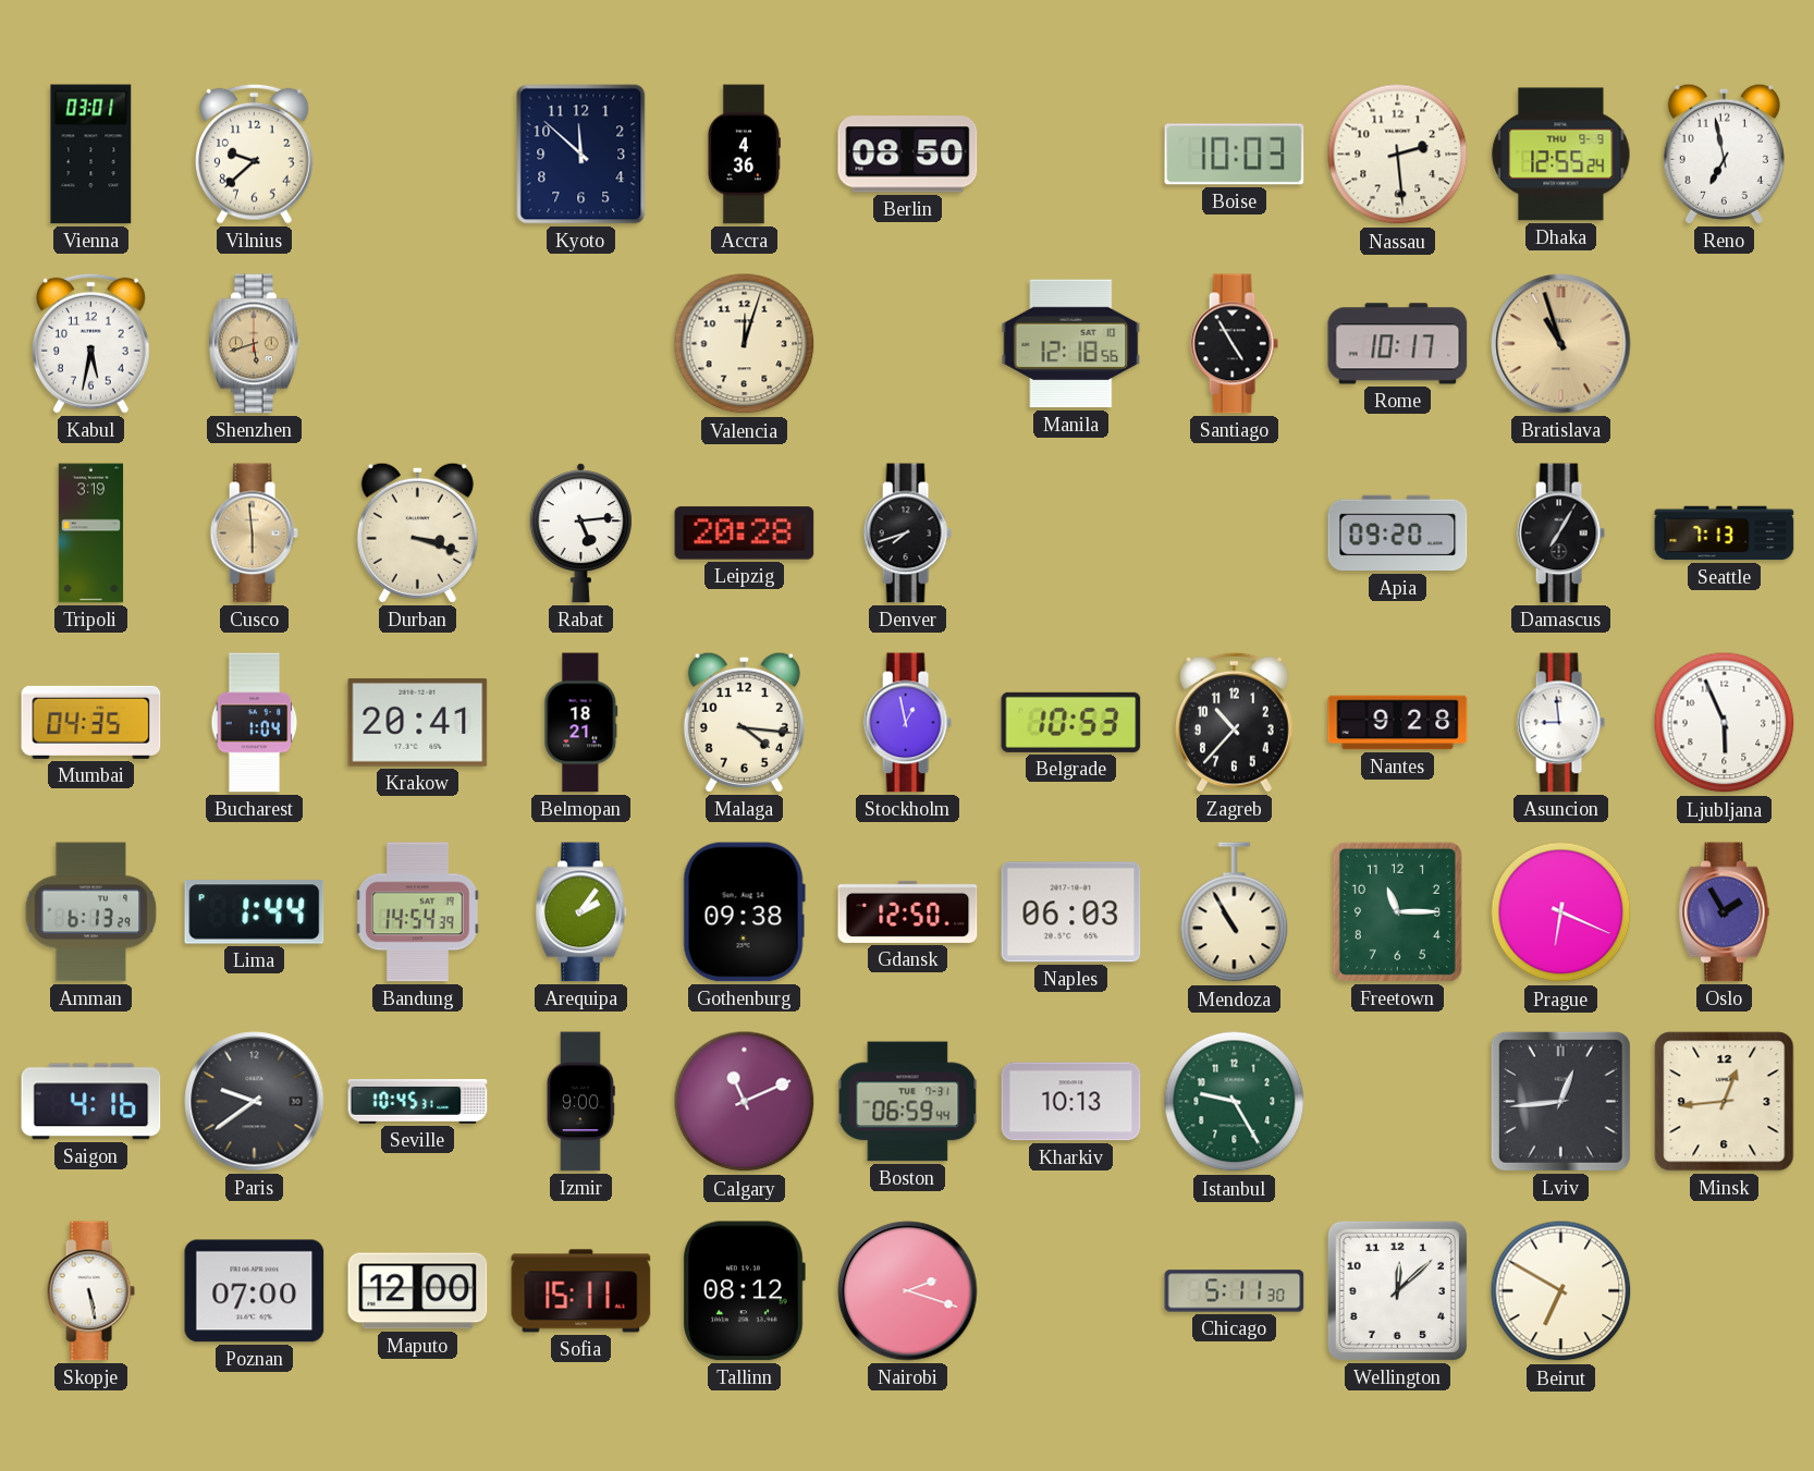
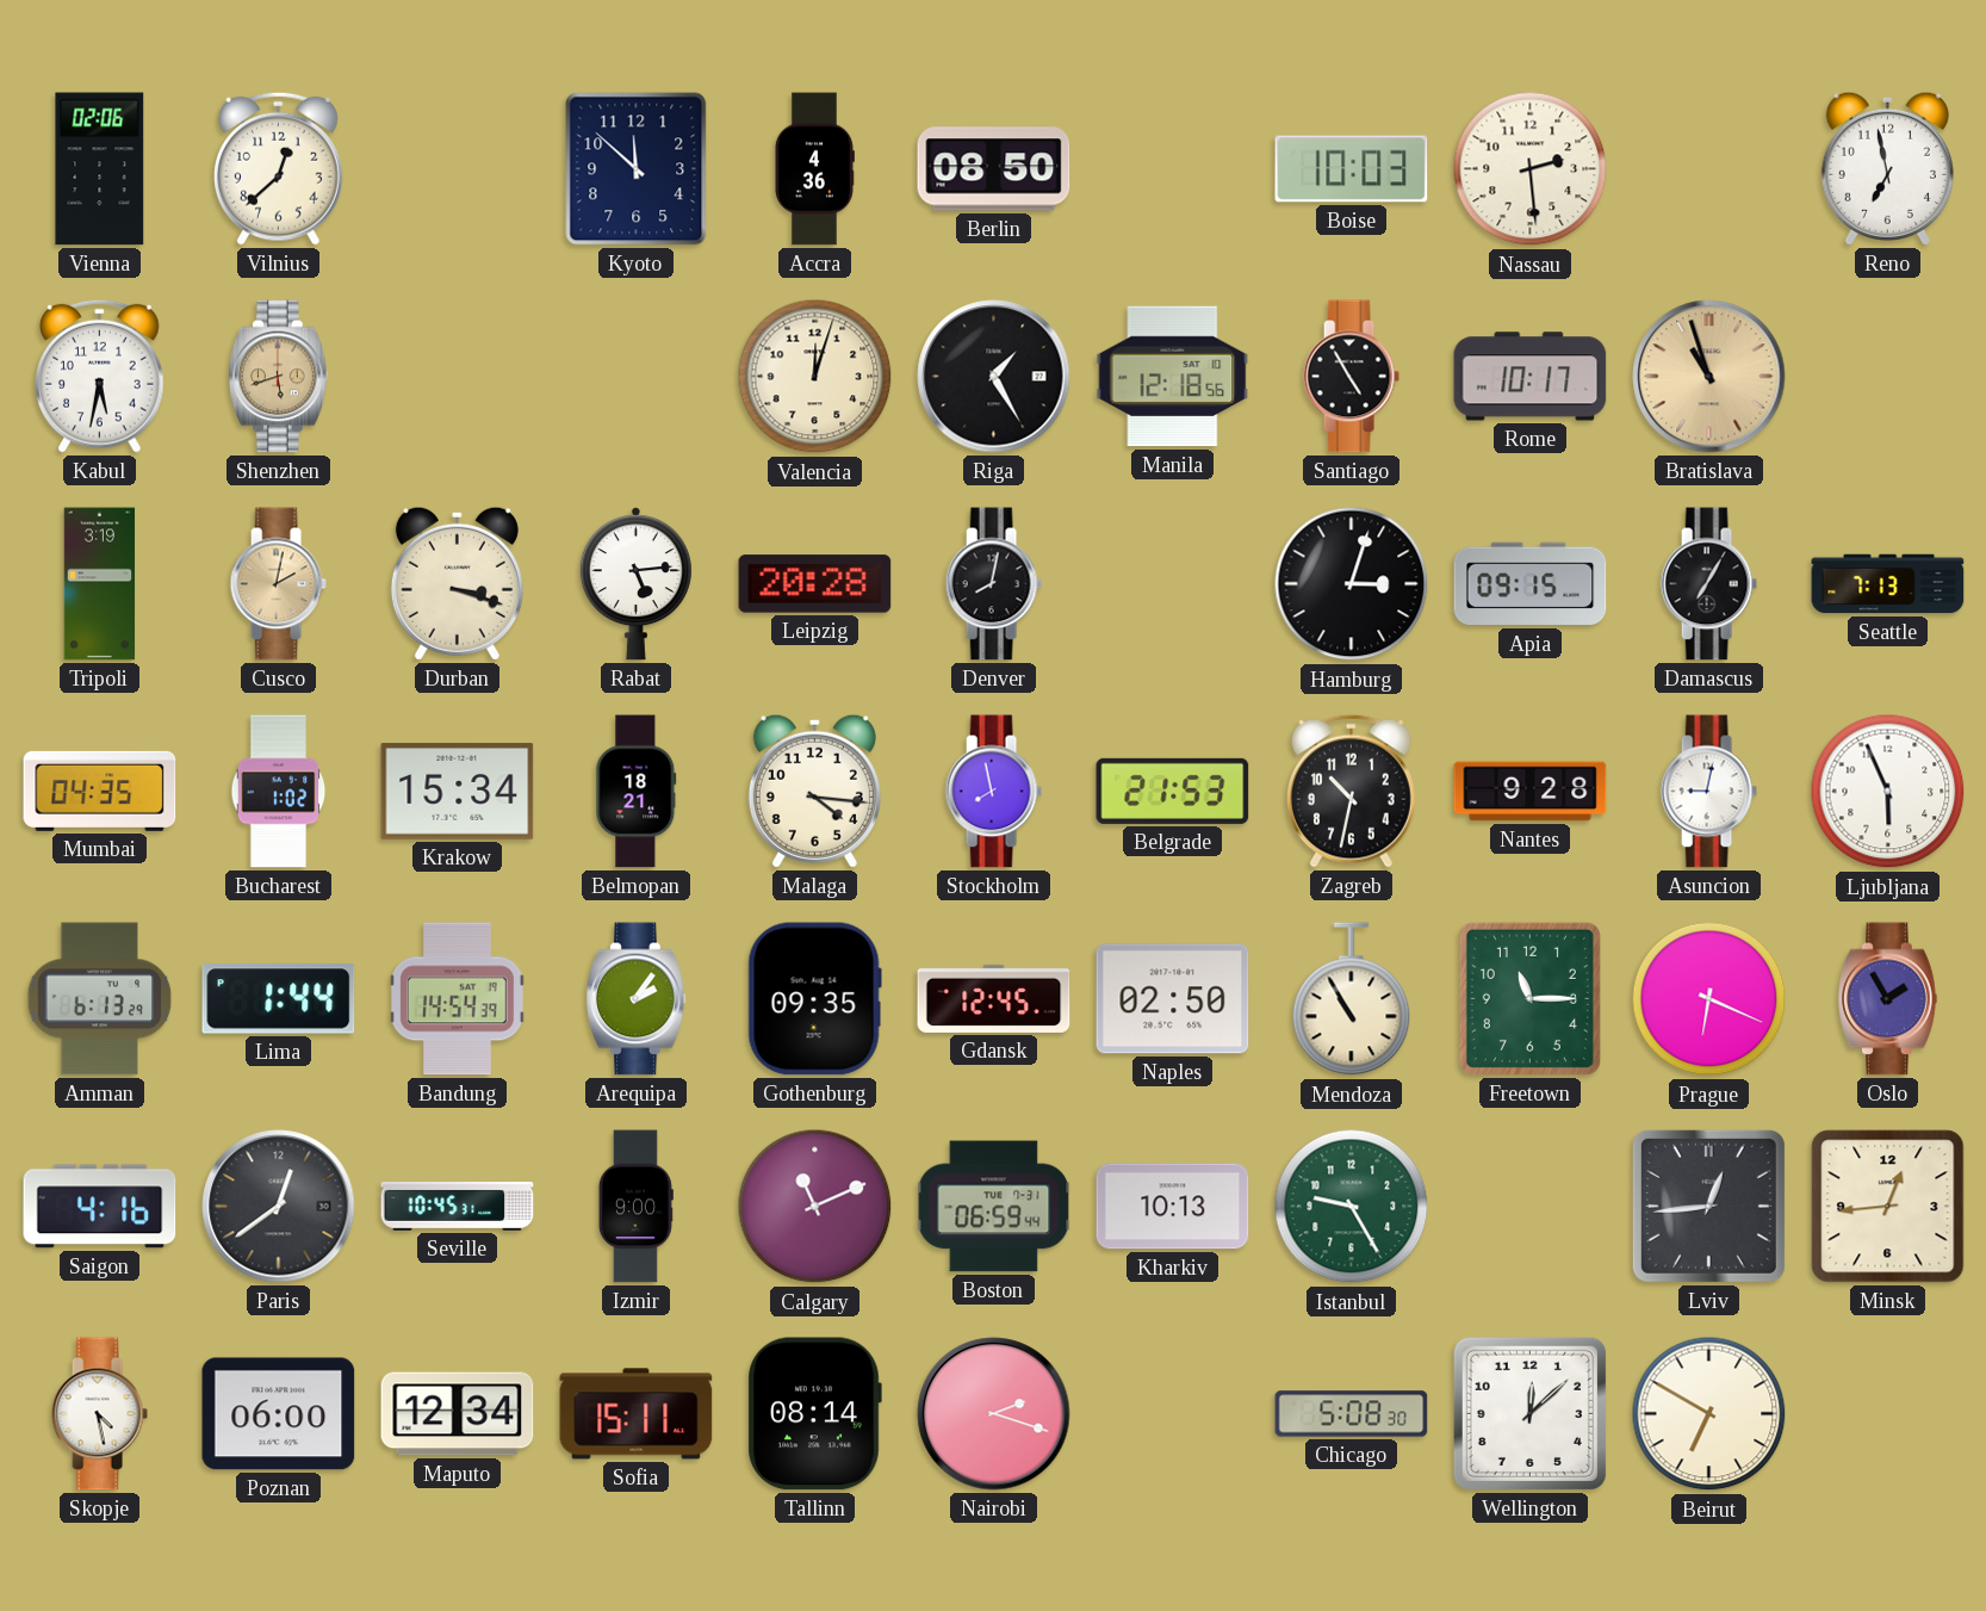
Vienna: 03:01 -> 02:06
Vilnius: 9:38 -> 12:38
Dhaka: 12:55 -> none
Riga: none -> 1:25
Cusco: 5:59 -> 2:02
Denver: 7:42 -> 8:02
Hamburg: none -> 3:03
Apia: 09:20 -> 09:15
Bucharest: 1:04 -> 1:02
Krakow: 20:41 -> 15:34
Stockholm: 12:58 -> 7:58
Belgrade: 10:53 -> 21:53
Zagreb: 10:37 -> 10:32
Asuncion: 8:59 -> 9:02
Gothenburg: 09:38 -> 09:35
Gdansk: 12:50 -> 12:45
Naples: 06:03 -> 02:50
Paris: 9:39 -> 12:39
Skopje: 5:28 -> 4:28
Poznan: 07:00 -> 06:00
Maputo: 12:00 -> 12:34
Tallinn: 08:12 -> 08:14
Chicago: 5:11 -> 5:08
